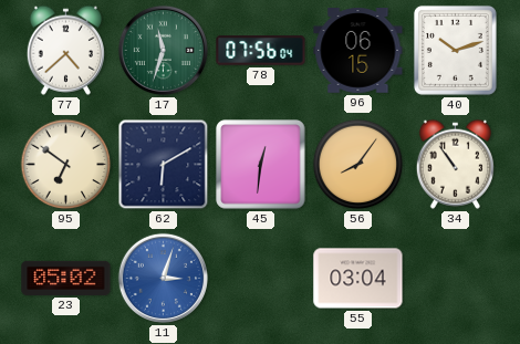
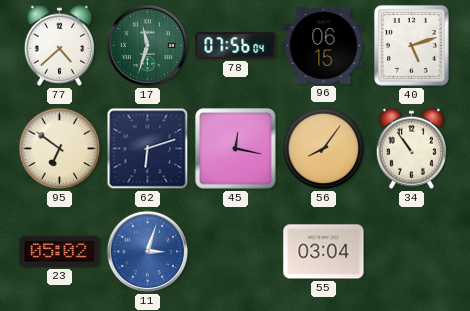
40: 10:12 -> 5:12
62: 6:10 -> 6:12
45: 12:31 -> 12:17
